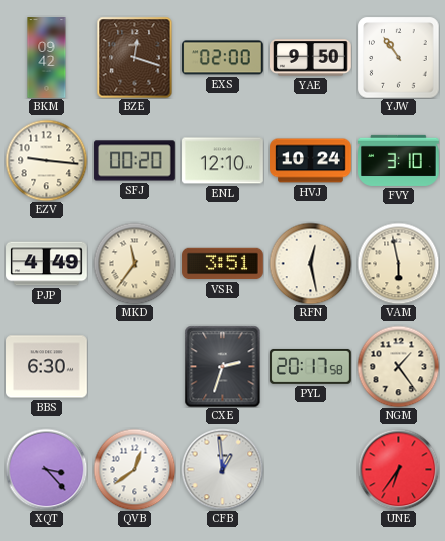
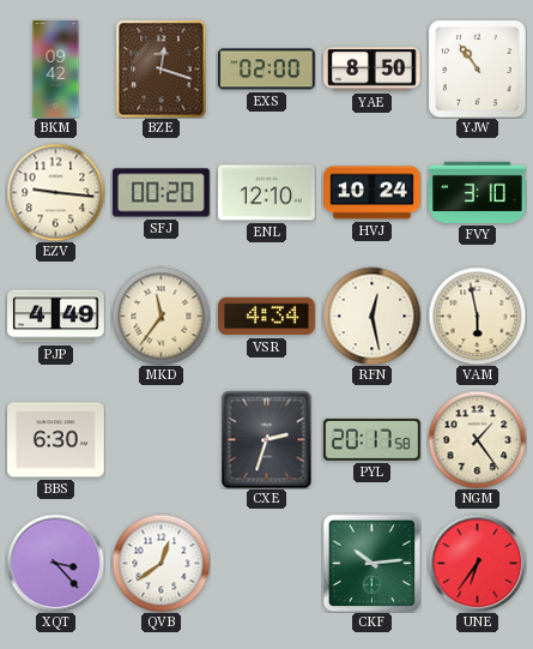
YAE: 9:50 -> 8:50
VSR: 3:51 -> 4:34
CFB: 12:59 -> none
CKF: none -> 10:14
